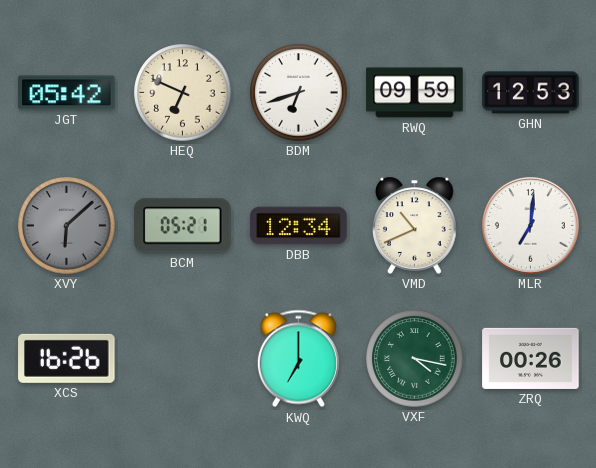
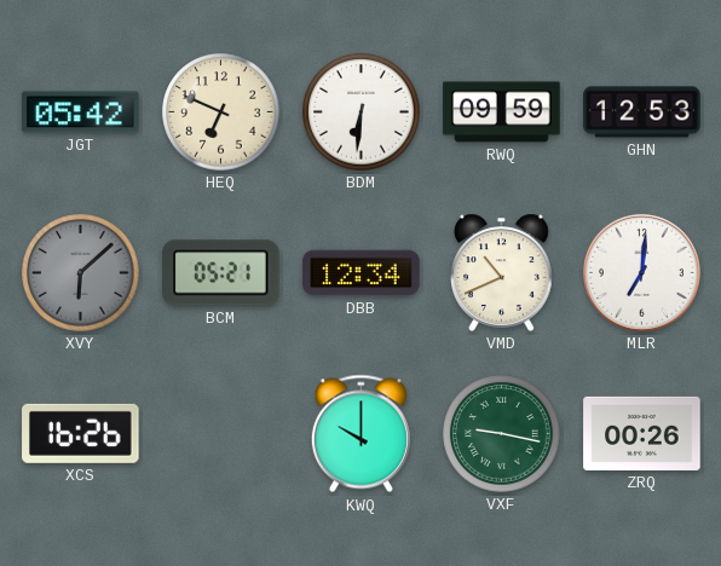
BDM: 6:42 -> 6:31
KWQ: 7:00 -> 10:00
VXF: 4:17 -> 9:17
